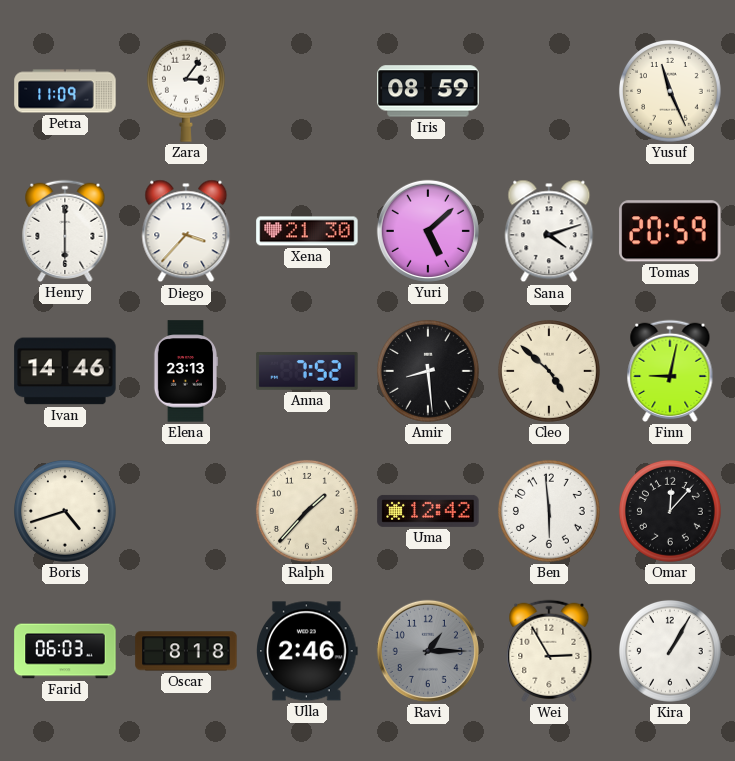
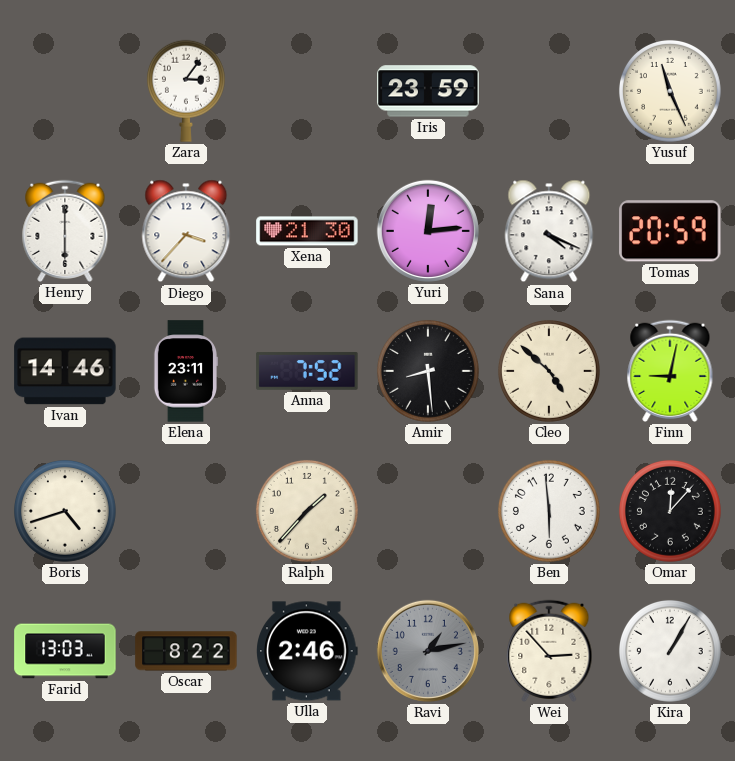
Petra: 11:09 -> none
Iris: 08:59 -> 23:59
Yuri: 5:08 -> 12:14
Sana: 4:12 -> 4:19
Elena: 23:13 -> 23:11
Uma: 12:42 -> none
Farid: 06:03 -> 13:03
Oscar: 8:18 -> 8:22
Ravi: 1:15 -> 1:13
Wei: 2:55 -> 2:53
